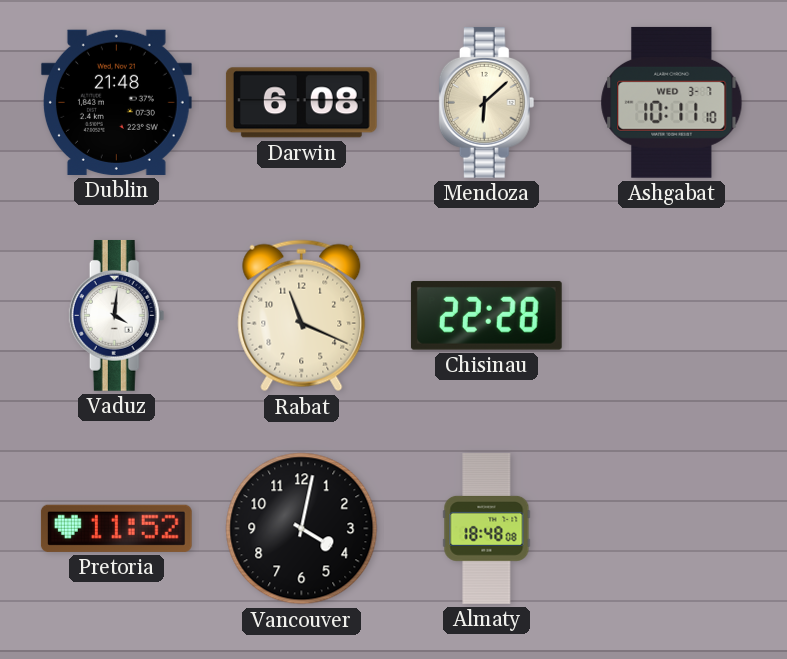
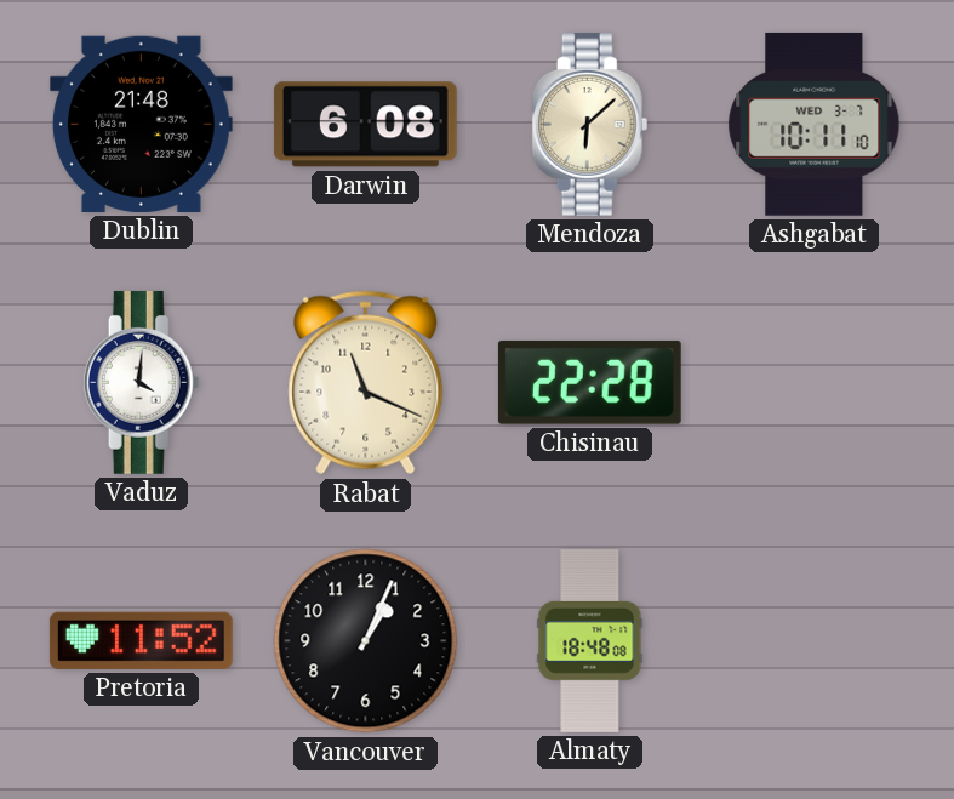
Vancouver: 4:02 -> 1:04
